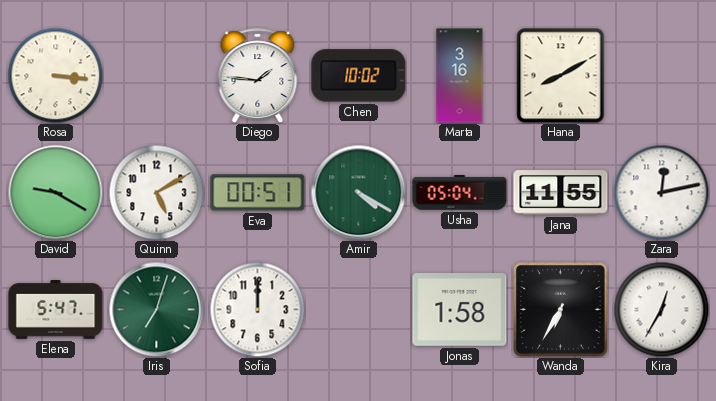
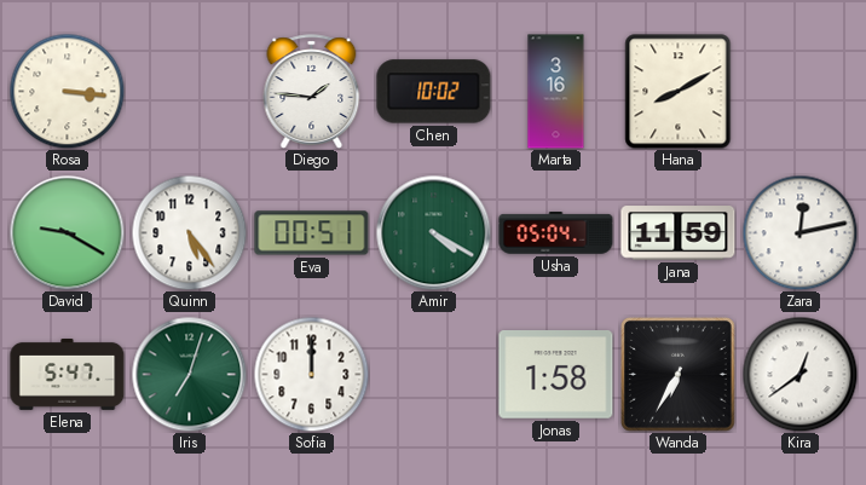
Quinn: 5:10 -> 5:24
Jana: 11:55 -> 11:59
Kira: 12:35 -> 12:39
